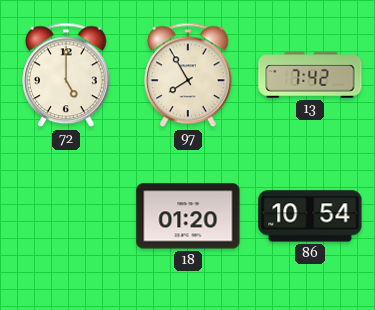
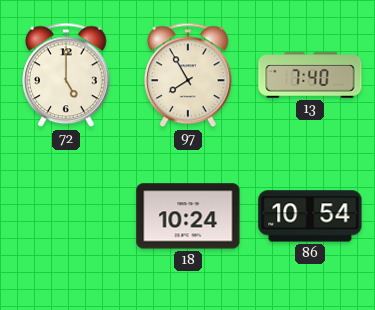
13: 7:42 -> 7:40
18: 01:20 -> 10:24
